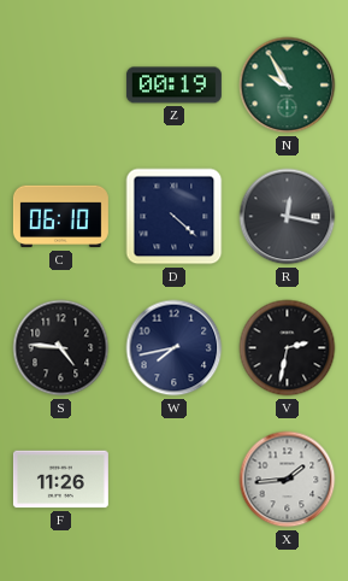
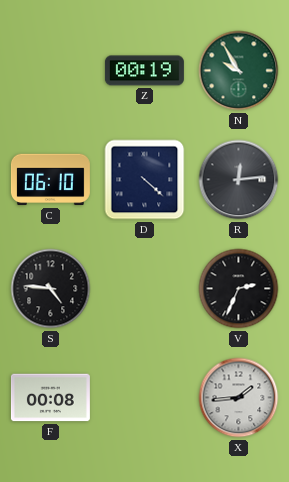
R: 12:17 -> 12:14
W: 7:43 -> none
V: 2:32 -> 2:34
F: 11:26 -> 00:08
